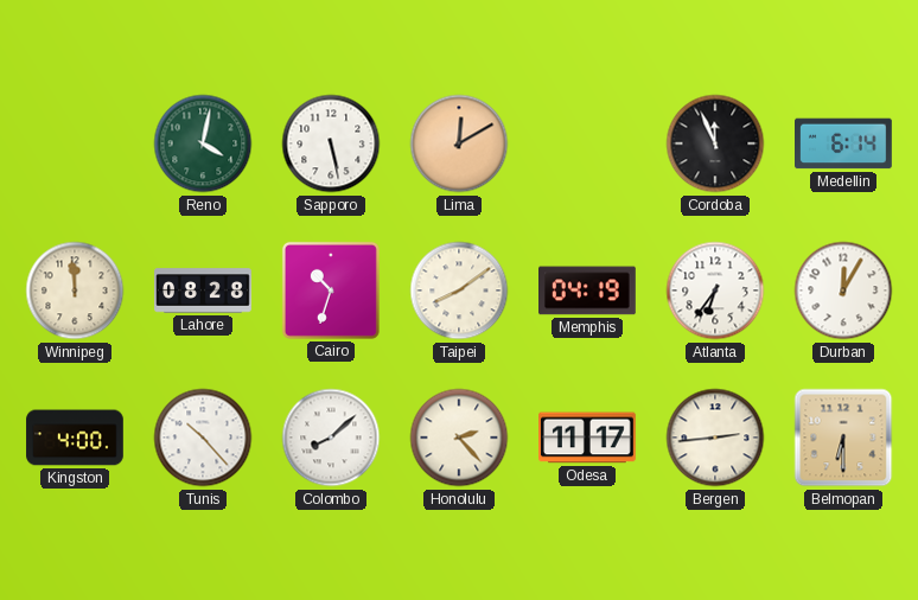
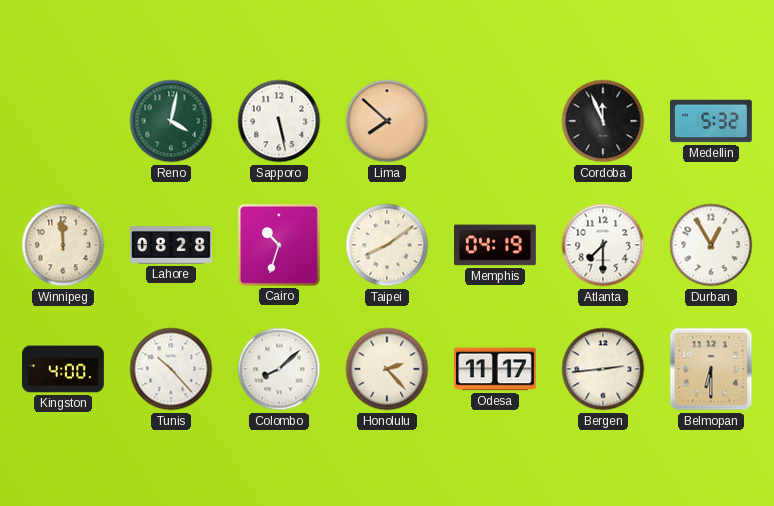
Lima: 12:10 -> 7:52
Medellin: 6:14 -> 5:32
Atlanta: 6:36 -> 7:30
Durban: 12:05 -> 12:55
